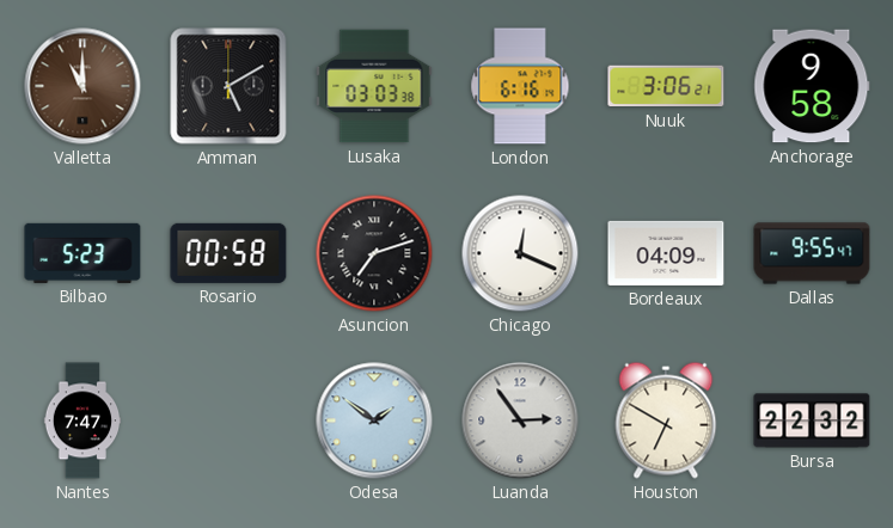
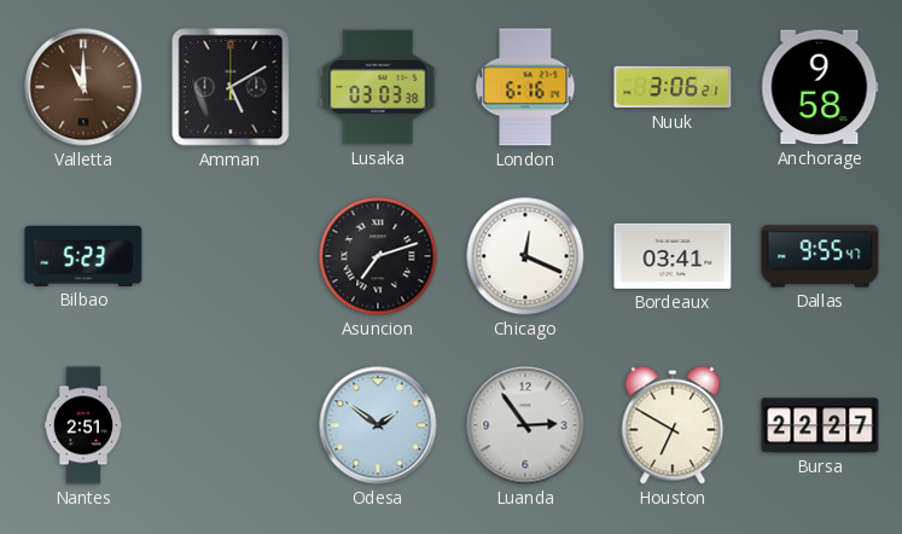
Rosario: 00:58 -> none
Bordeaux: 04:09 -> 03:41
Nantes: 7:47 -> 2:51
Bursa: 22:32 -> 22:27
